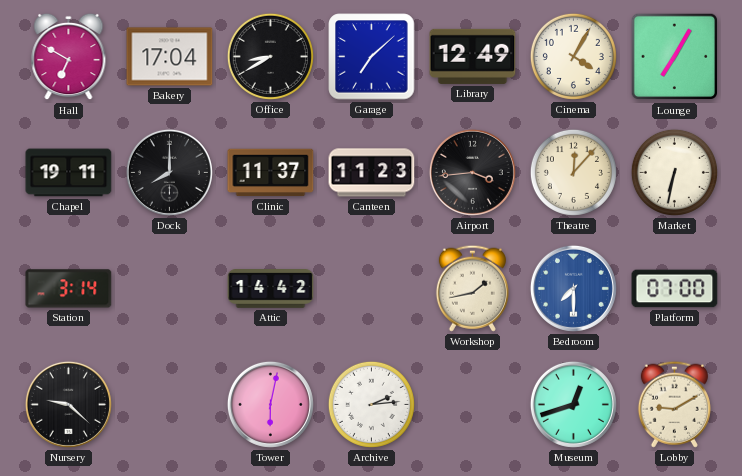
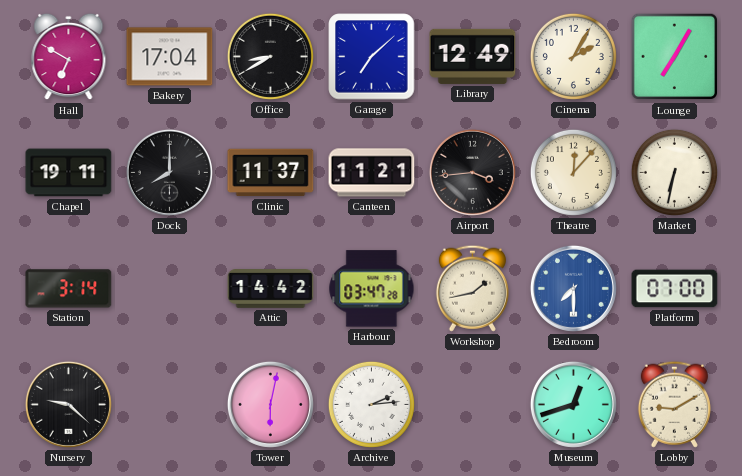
Cinema: 4:05 -> 2:05
Canteen: 11:23 -> 11:21
Harbour: none -> 03:47
